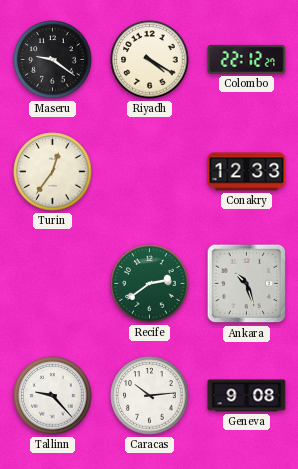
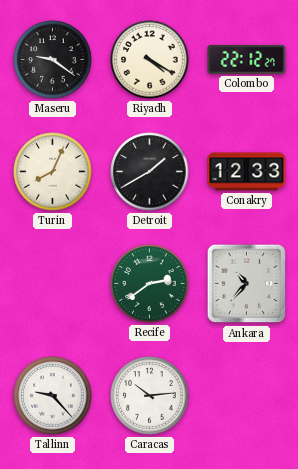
Turin: 12:36 -> 8:04
Detroit: none -> 1:40
Ankara: 10:27 -> 10:37
Geneva: 9:08 -> none
